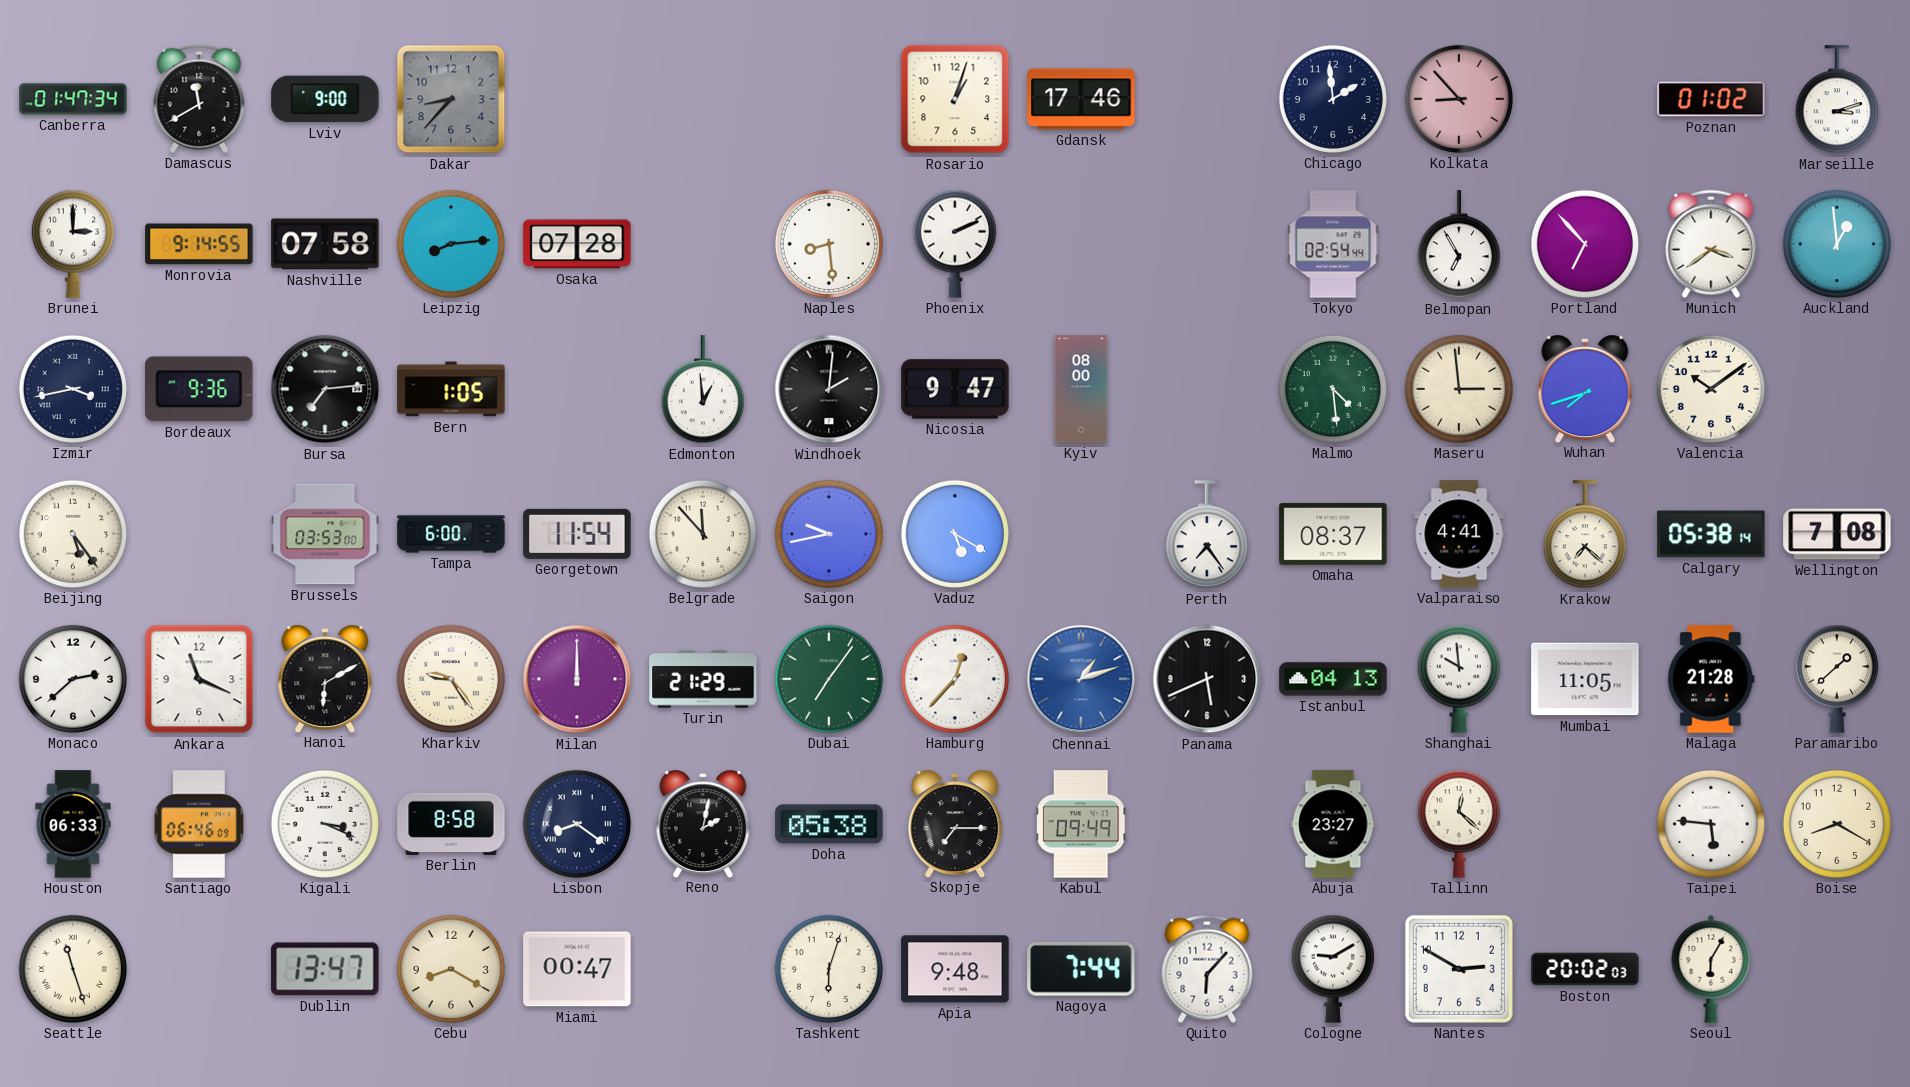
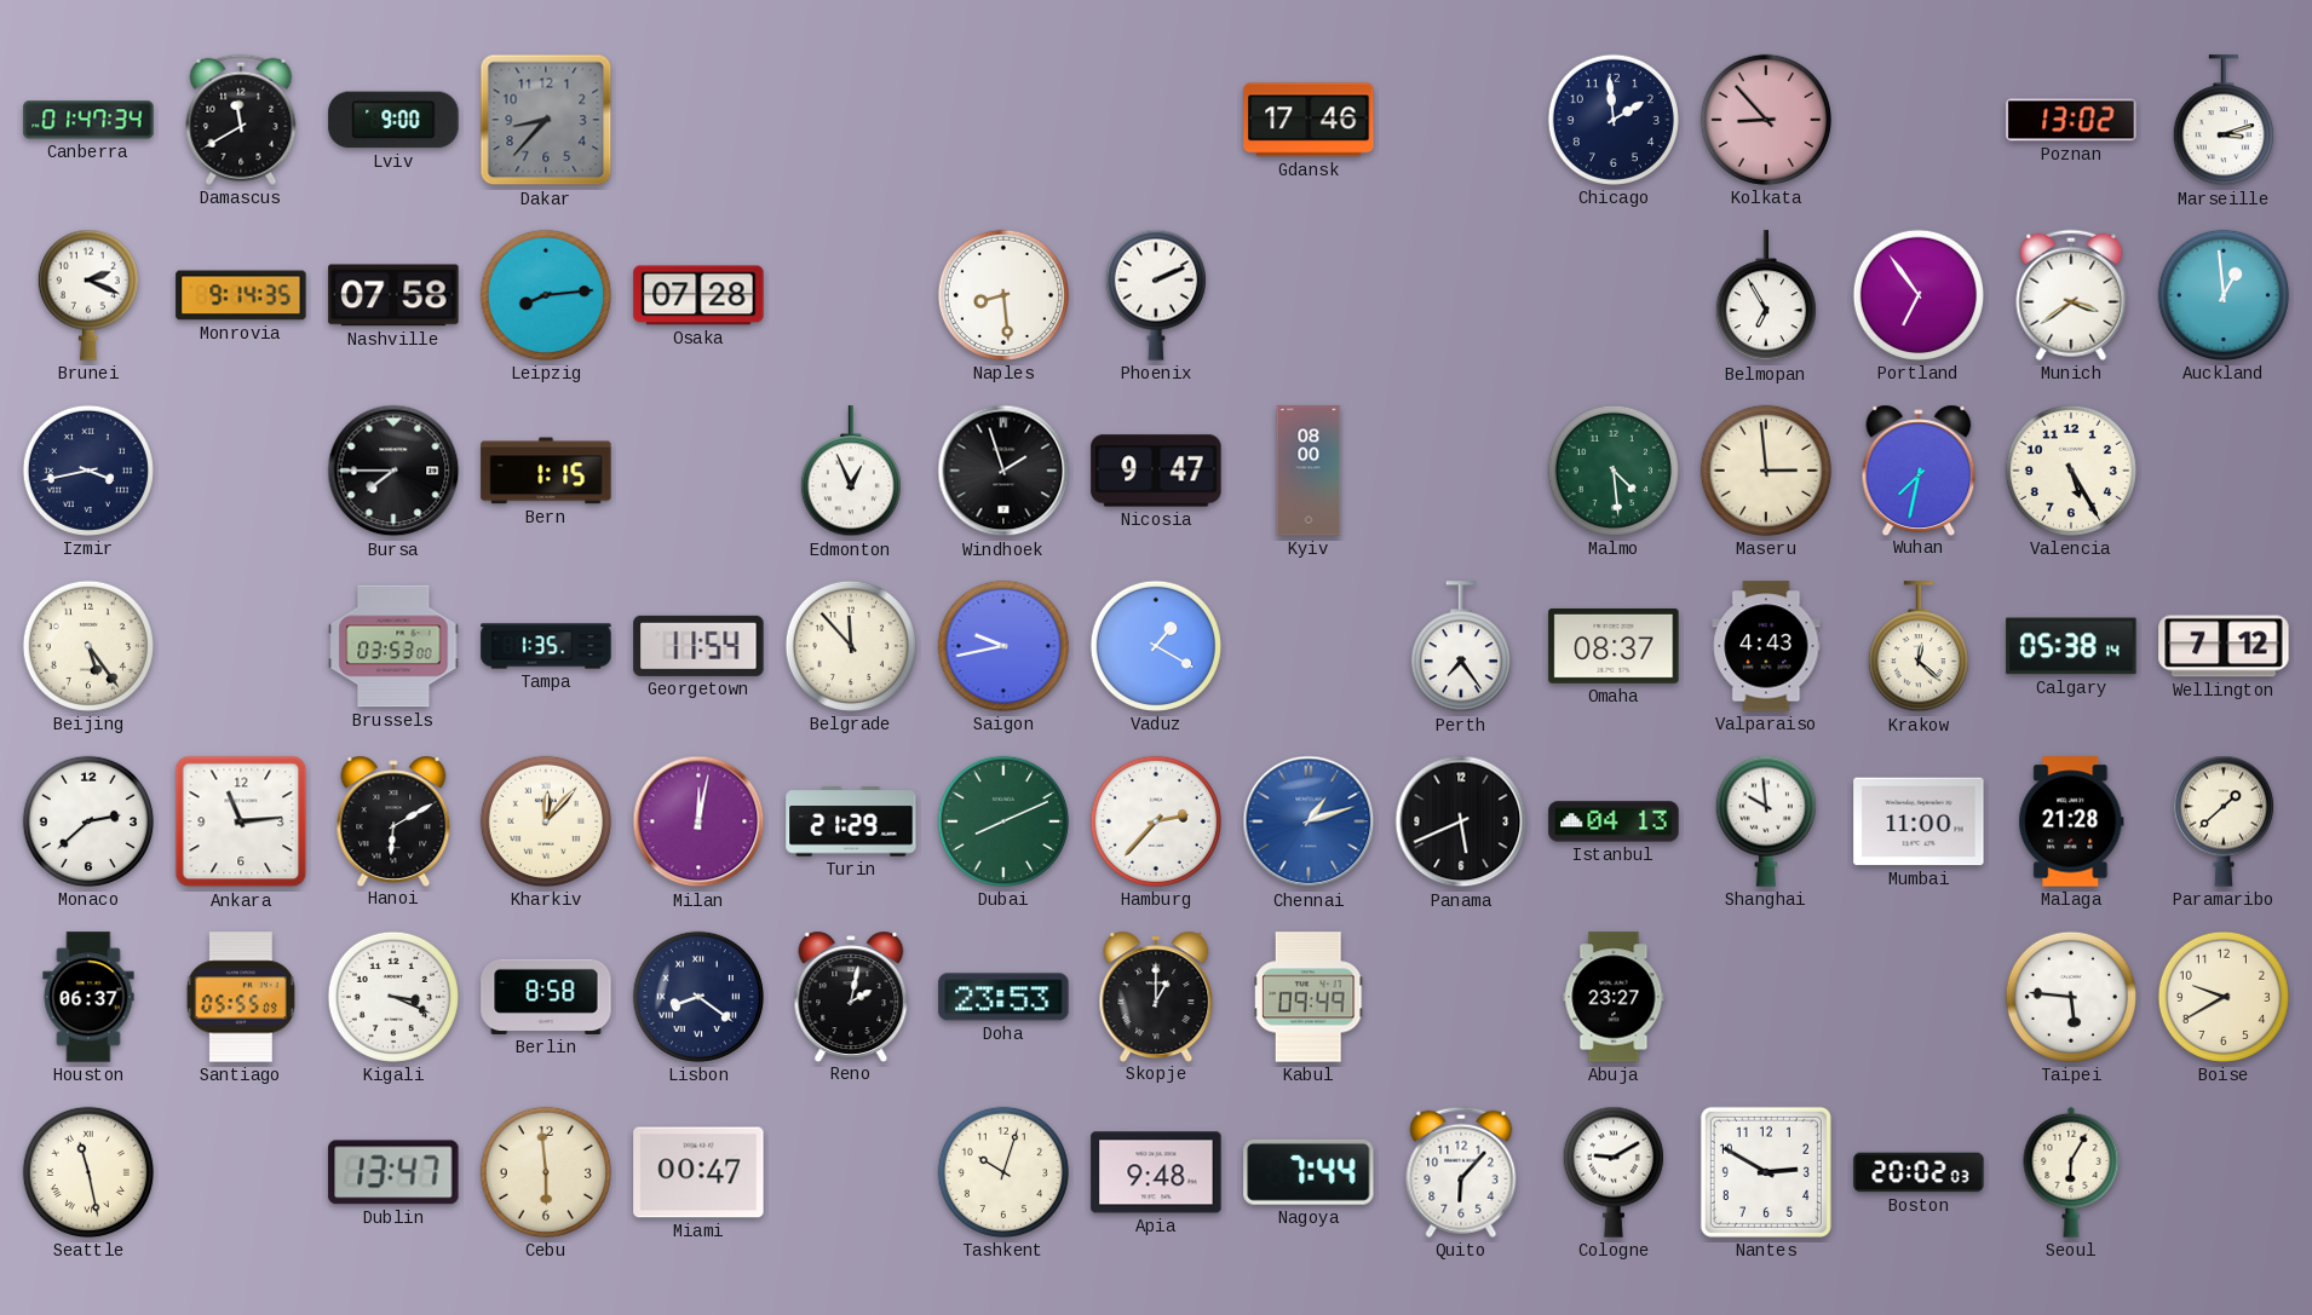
Rosario: 1:03 -> none
Poznan: 01:02 -> 13:02
Brunei: 3:00 -> 2:19
Monrovia: 9:14:55 -> 9:14:35
Tokyo: 02:54 -> none
Portland: 6:53 -> 6:54
Bordeaux: 9:36 -> none
Bursa: 7:14 -> 7:45
Bern: 1:05 -> 1:15
Edmonton: 12:59 -> 12:56
Windhoek: 2:01 -> 1:57
Wuhan: 7:42 -> 7:32
Valencia: 10:09 -> 5:25
Tampa: 6:00 -> 1:35
Vaduz: 5:20 -> 1:20
Valparaiso: 4:41 -> 4:43
Krakow: 7:22 -> 12:22
Wellington: 7:08 -> 7:12
Ankara: 11:19 -> 11:14
Kharkiv: 9:24 -> 12:07
Milan: 12:00 -> 12:02
Dubai: 7:06 -> 8:11
Hamburg: 12:37 -> 2:37
Mumbai: 11:05 -> 11:00
Houston: 06:33 -> 06:37
Santiago: 06:46 -> 05:55
Doha: 05:38 -> 23:53
Skopje: 7:15 -> 1:00
Tallinn: 12:22 -> none
Boise: 8:20 -> 9:40
Seattle: 11:27 -> 11:28
Cebu: 8:20 -> 5:59
Tashkent: 6:03 -> 10:03
